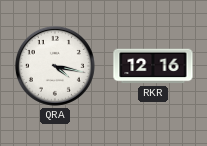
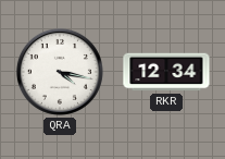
RKR: 12:16 -> 12:34
